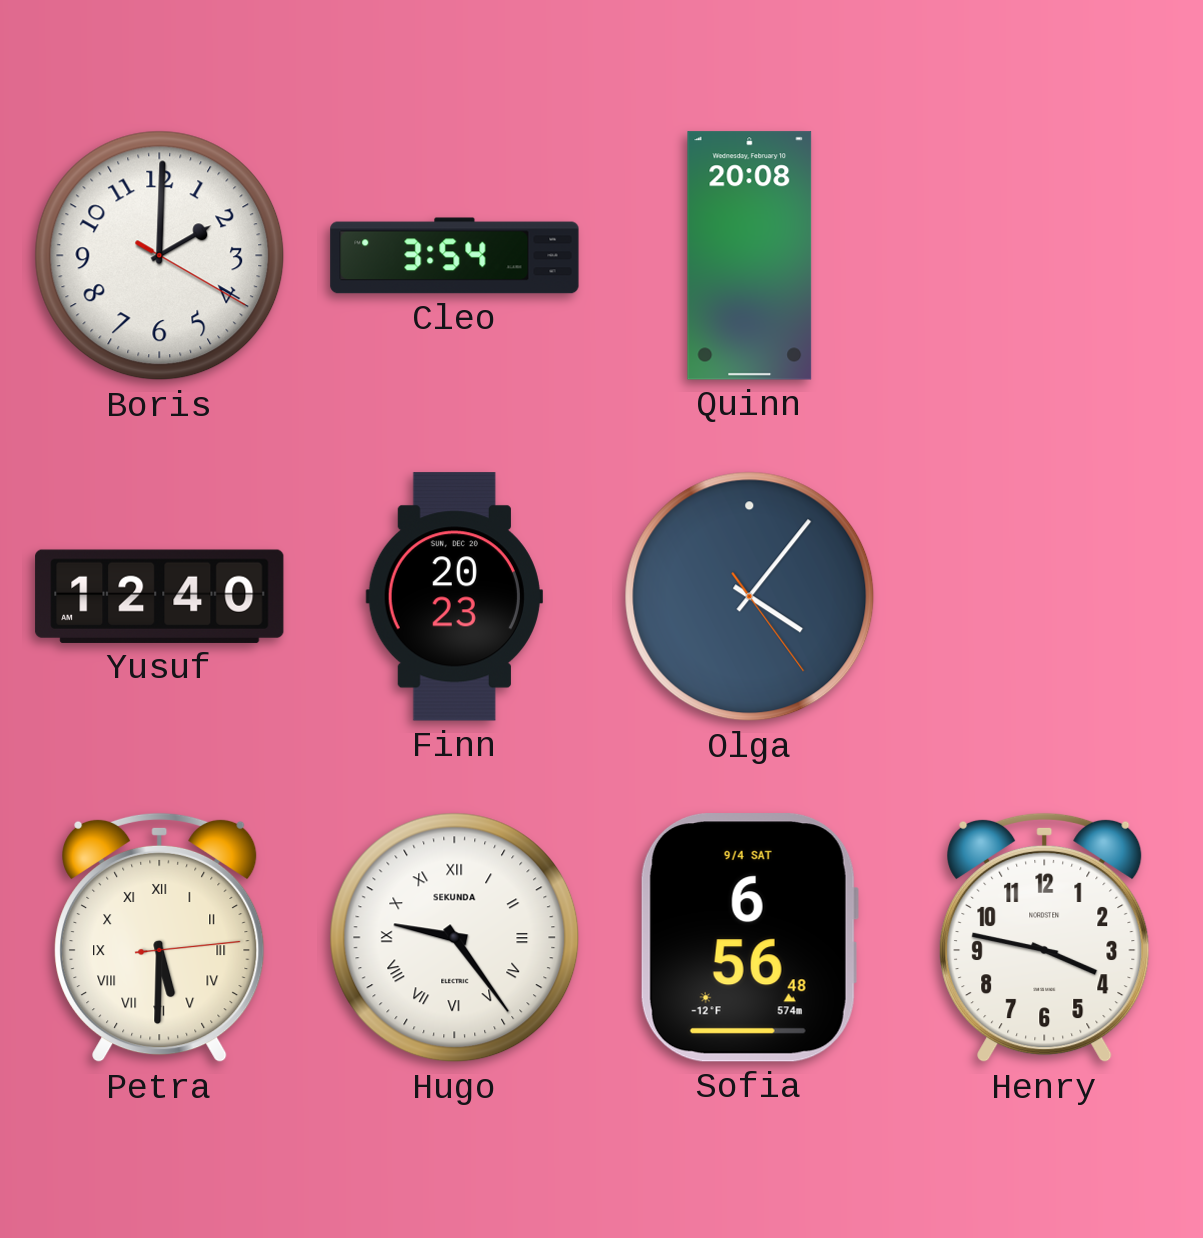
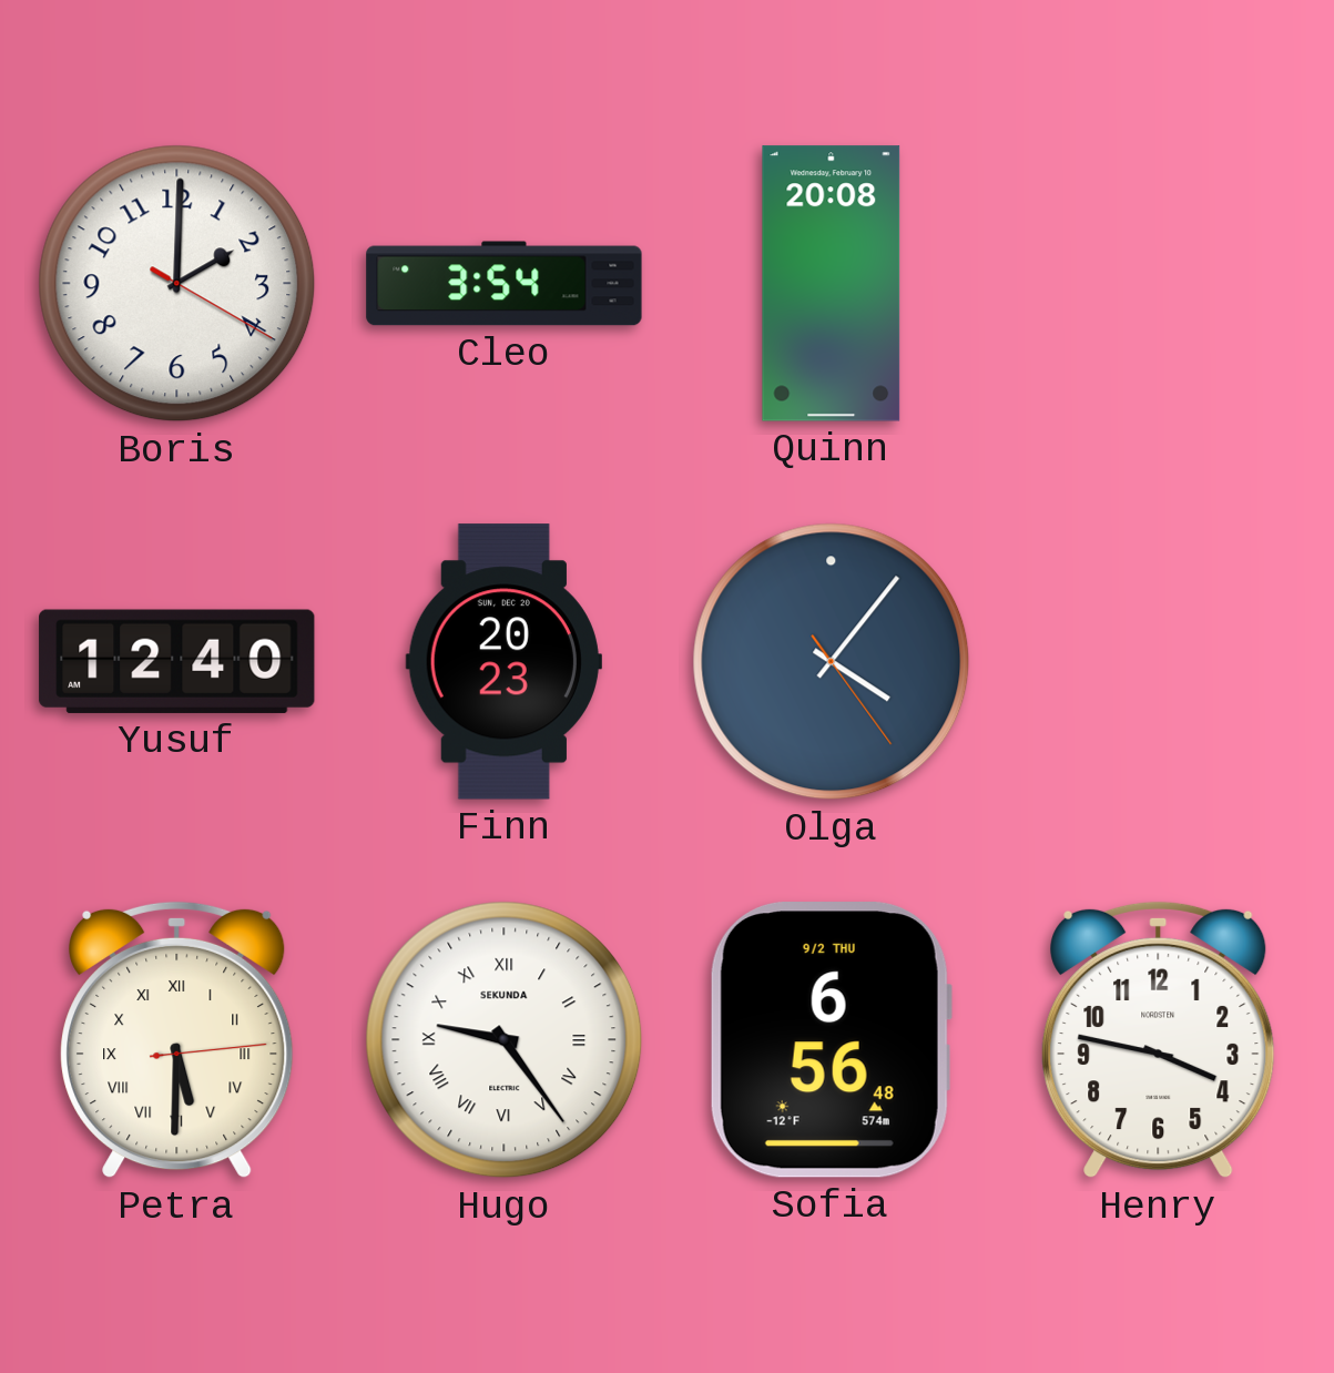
Sofia date: 9/4 SAT -> 9/2 THU
